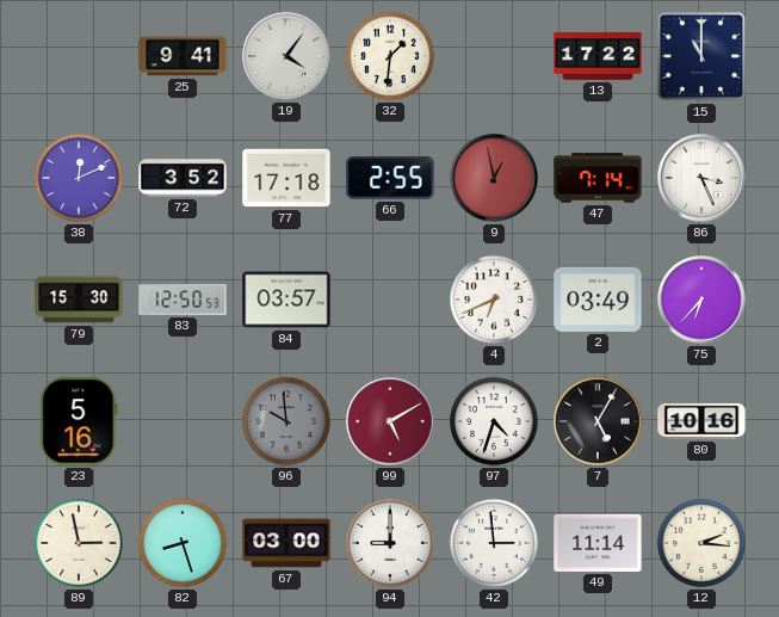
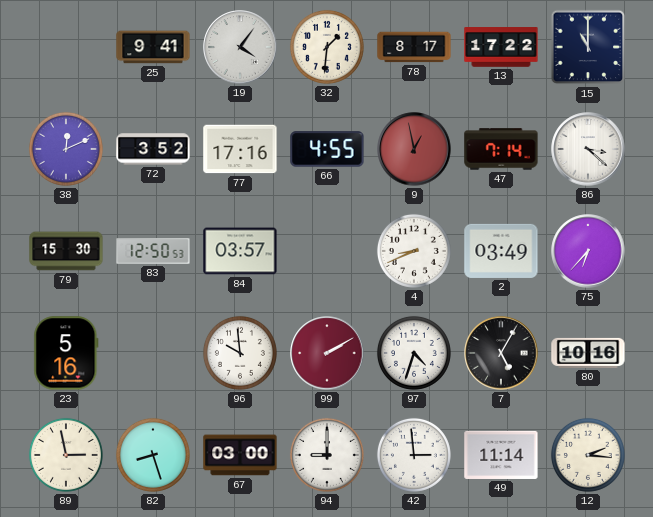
78: none -> 8:17
77: 17:18 -> 17:16
66: 2:55 -> 4:55
86: 3:26 -> 3:22
4: 6:41 -> 8:41
96 dial: grey -> white
99: 5:10 -> 2:10
